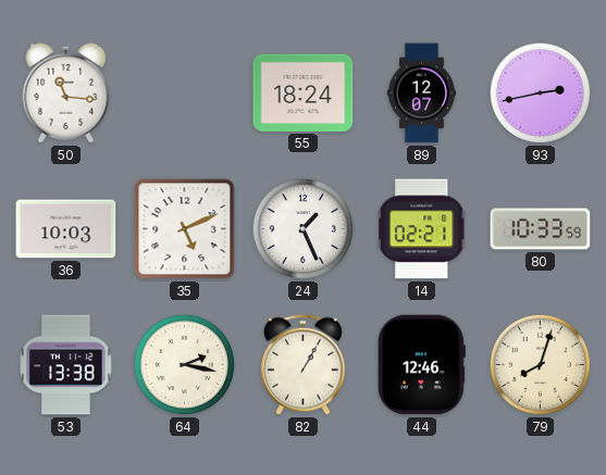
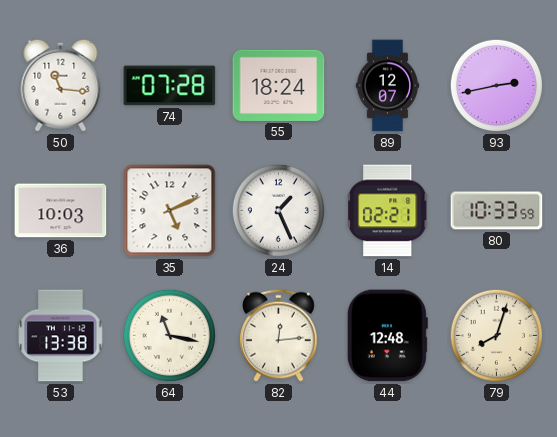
74: none -> 07:28
64: 2:17 -> 11:17
82: 1:05 -> 12:14
44: 12:46 -> 12:48
